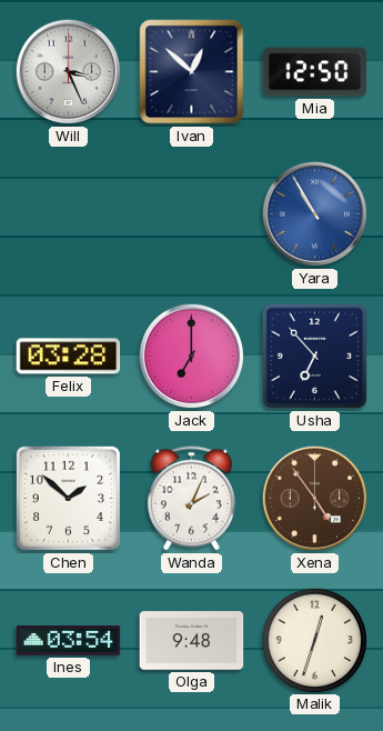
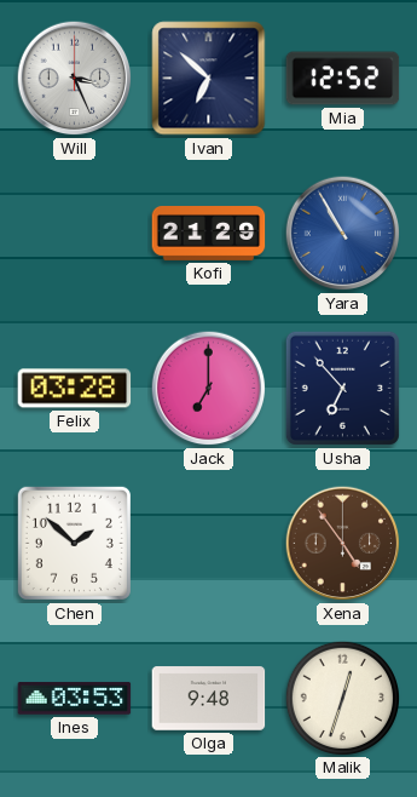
Ivan: 12:52 -> 6:52
Mia: 12:50 -> 12:52
Kofi: none -> 21:29
Wanda: 2:04 -> none
Ines: 03:54 -> 03:53
